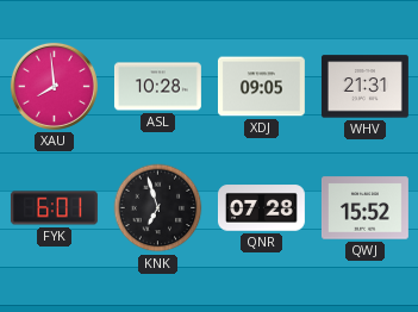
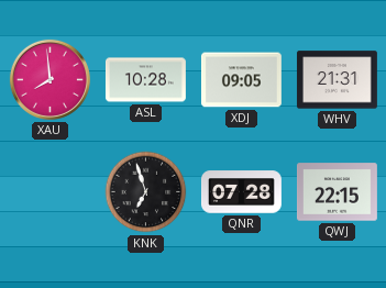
FYK: 6:01 -> none
QWJ: 15:52 -> 22:15
